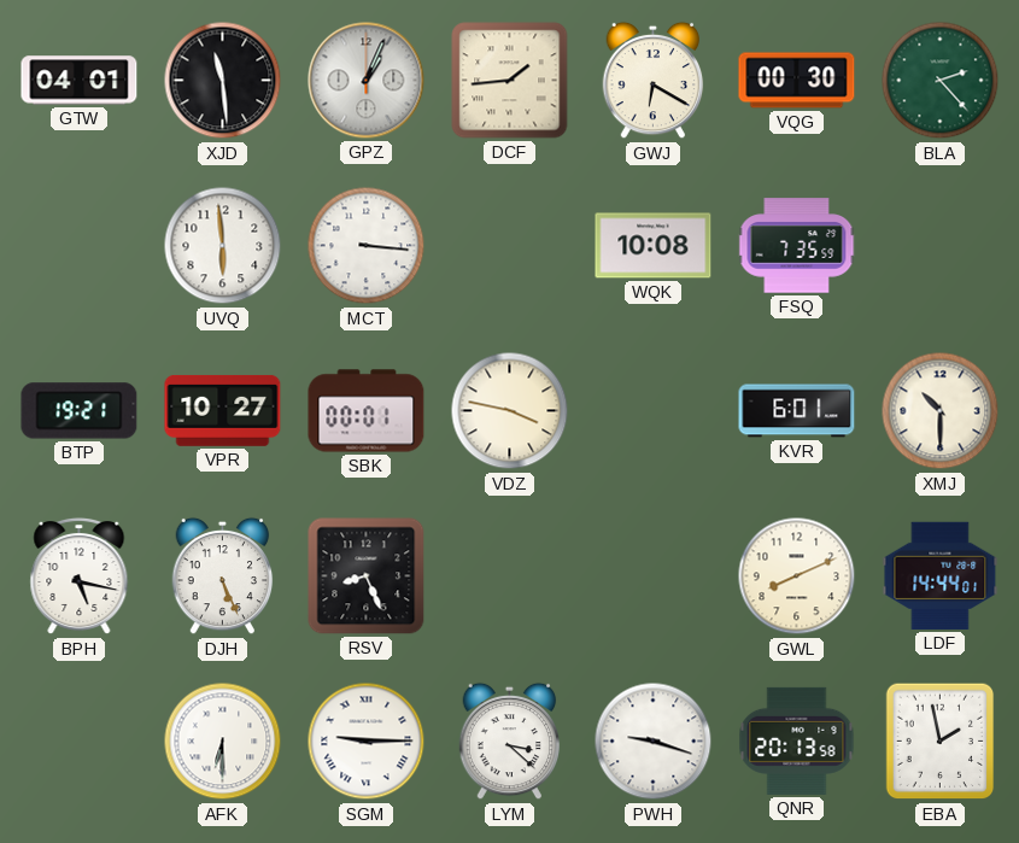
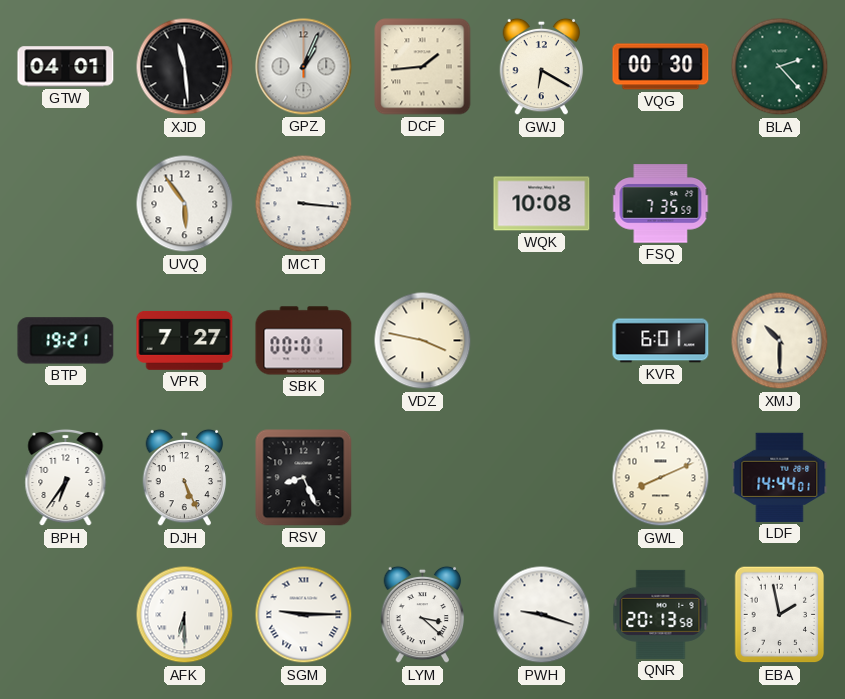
UVQ: 5:59 -> 5:54
VPR: 10:27 -> 7:27
BPH: 5:17 -> 6:36
